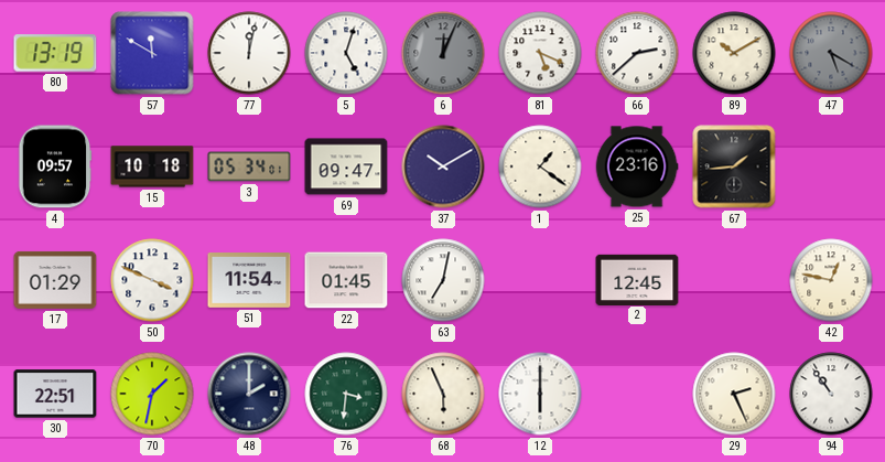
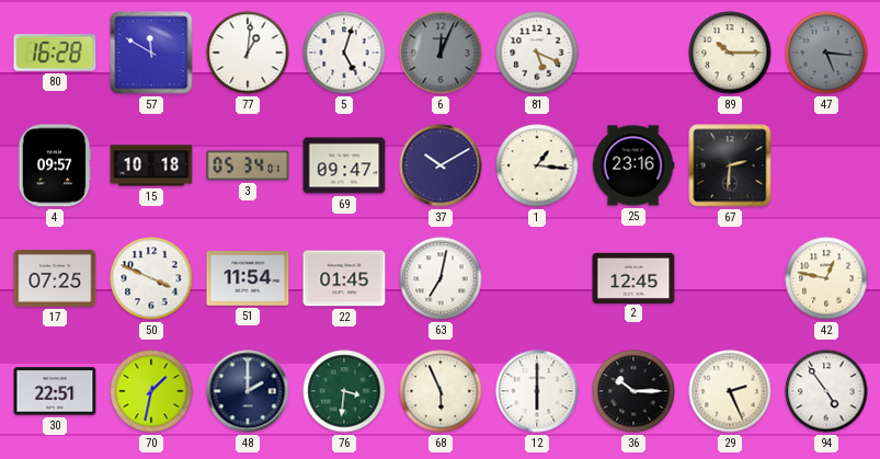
80: 13:19 -> 16:28
77: 12:02 -> 1:01
66: 2:38 -> none
89: 10:10 -> 10:15
47: 5:20 -> 5:16
1: 1:21 -> 1:16
67: 1:44 -> 2:31
17: 01:29 -> 07:25
36: none -> 10:15
94: 10:54 -> 4:54
